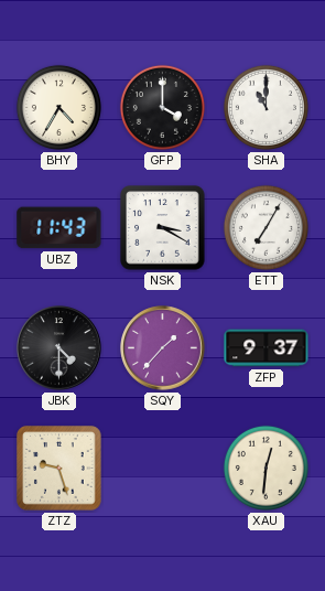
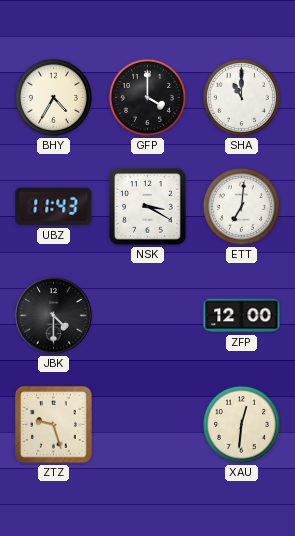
ETT: 7:05 -> 7:01
SQY: 1:37 -> none
ZFP: 9:37 -> 12:00
